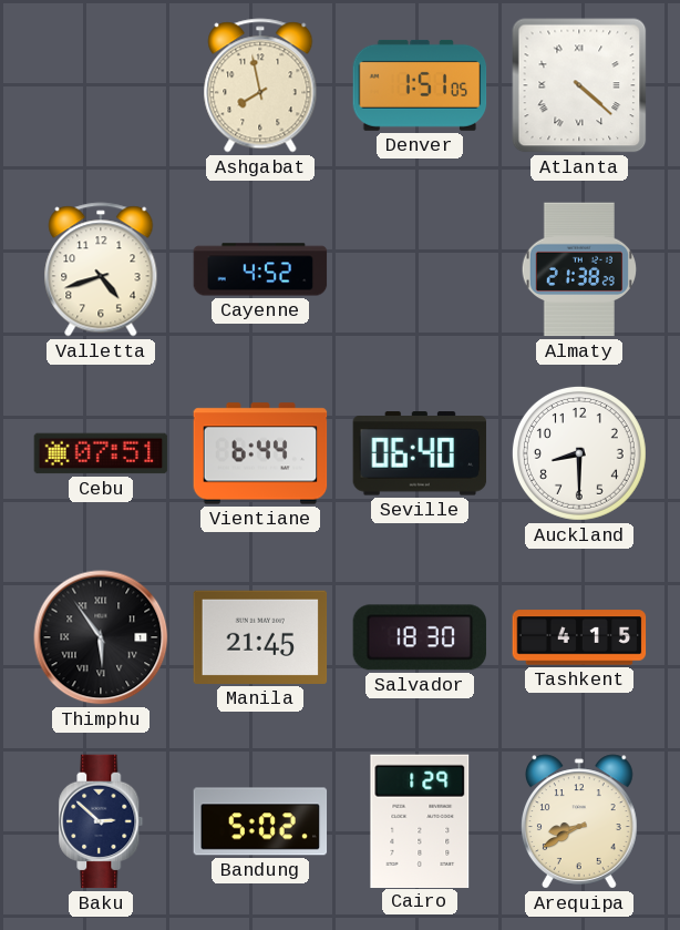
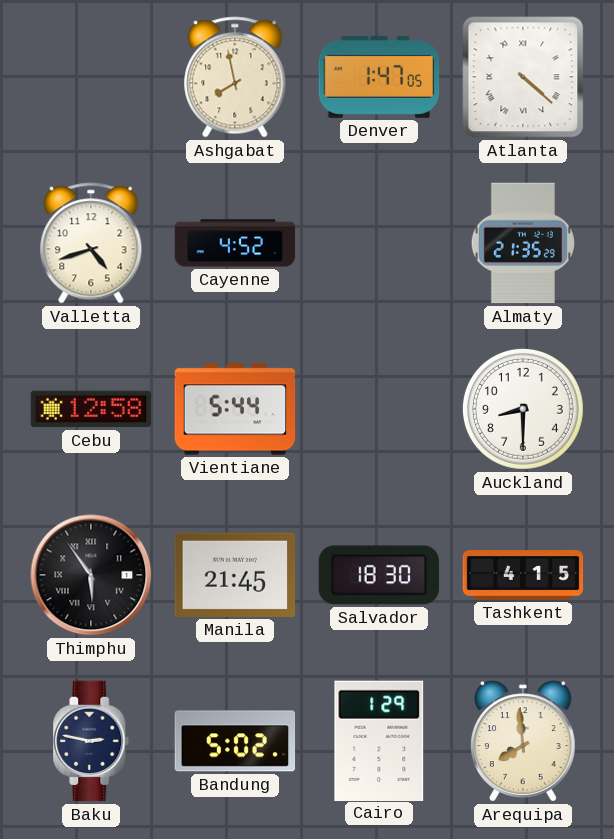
Denver: 1:51 -> 1:47
Almaty: 21:38 -> 21:35
Cebu: 07:51 -> 12:58
Vientiane: 6:44 -> 5:44
Seville: 06:40 -> none
Baku: 2:52 -> 2:47
Arequipa: 8:40 -> 7:59
